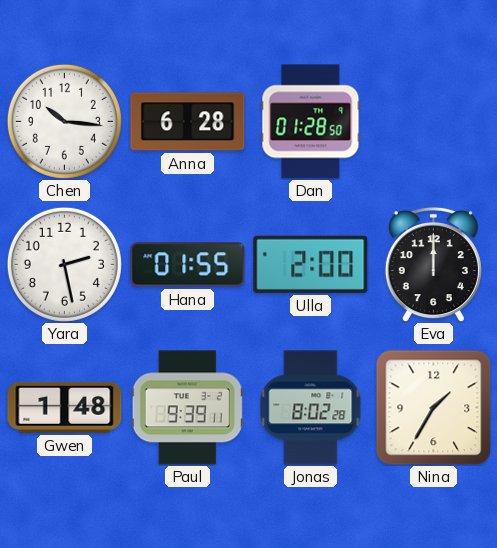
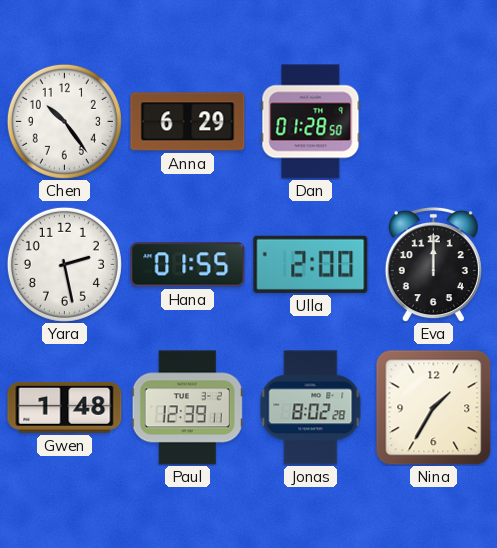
Chen: 10:16 -> 10:24
Anna: 6:28 -> 6:29
Paul: 9:39 -> 12:39
